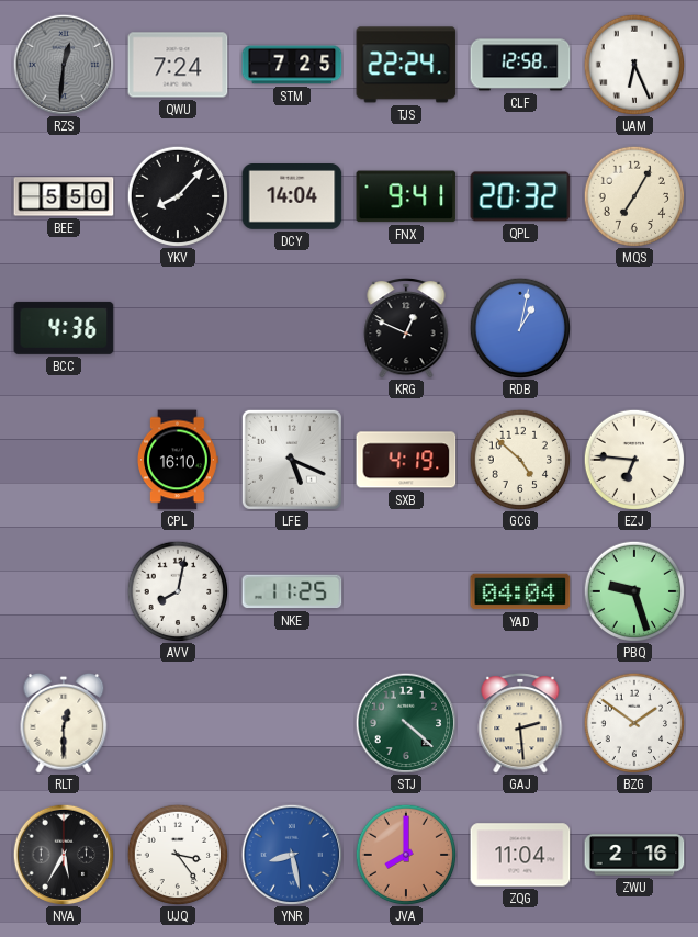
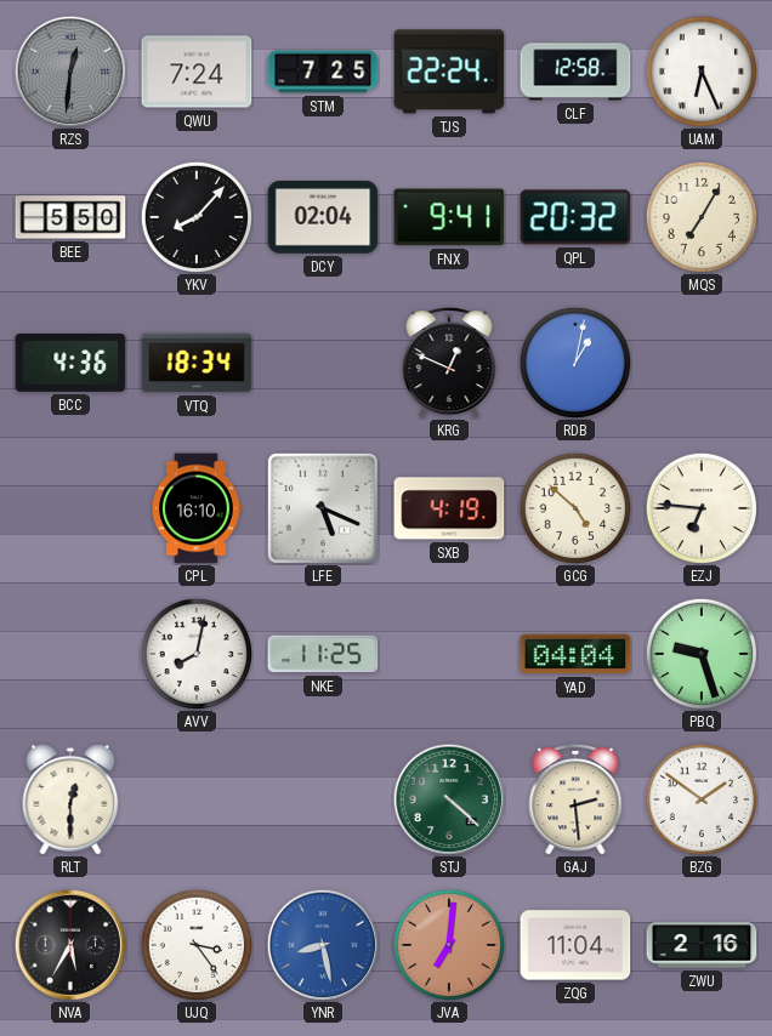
DCY: 14:04 -> 02:04
VTQ: none -> 18:34
JVA: 8:00 -> 7:01
